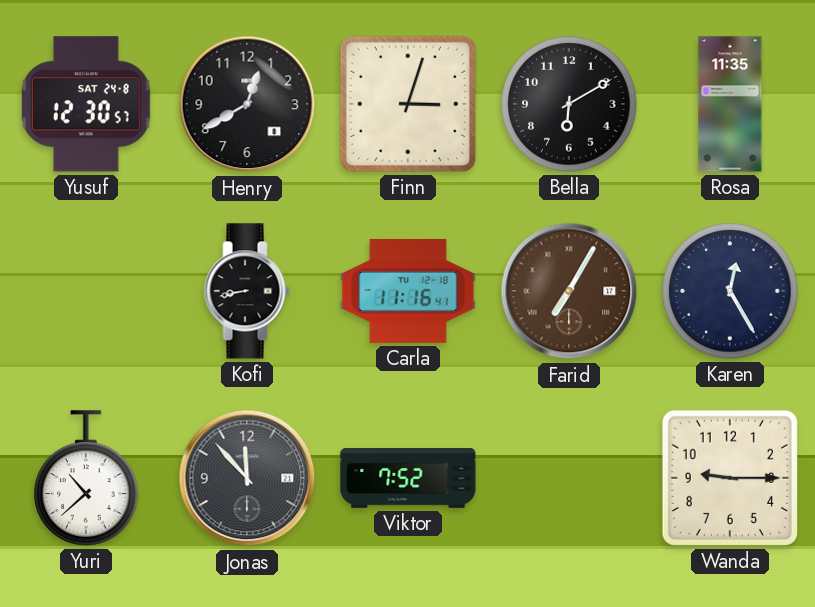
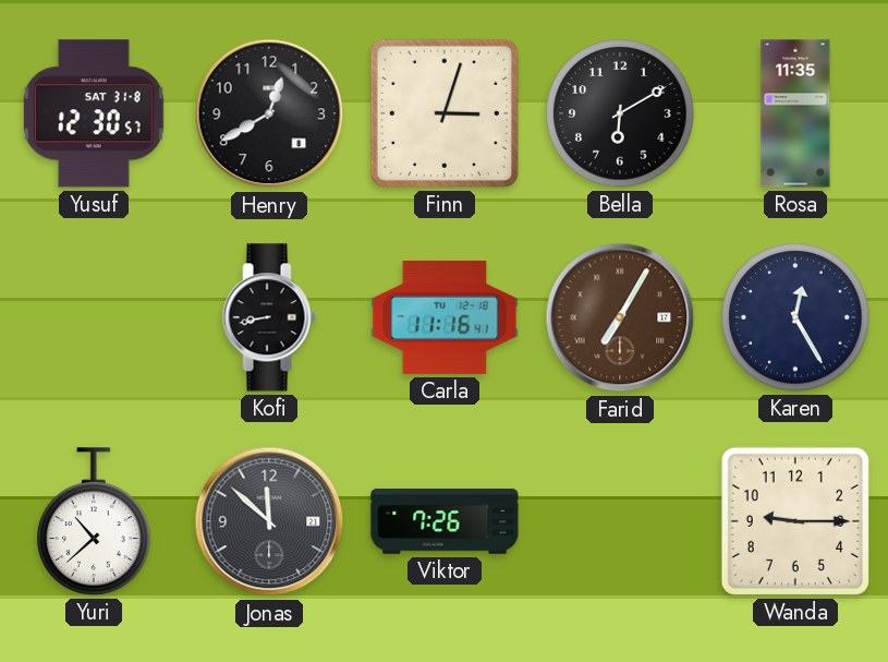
Yusuf date: SAT 24-8 -> SAT 31-8
Jonas: 11:53 -> 11:52
Viktor: 7:52 -> 7:26
